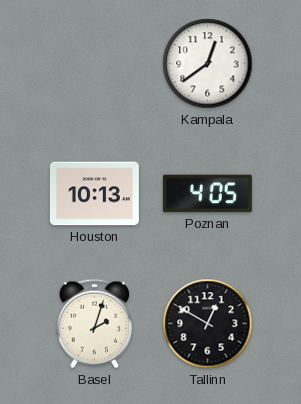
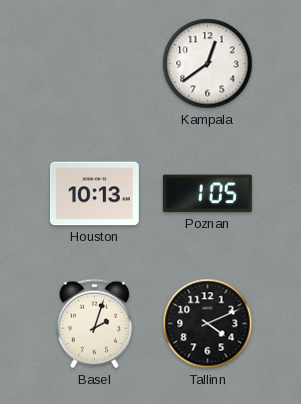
Poznan: 4:05 -> 1:05
Tallinn: 12:50 -> 4:11
